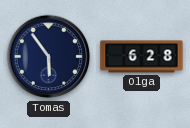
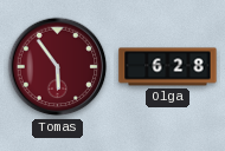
Tomas dial: navy -> burgundy
